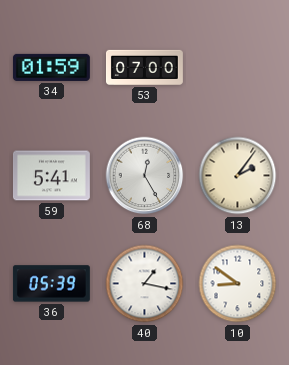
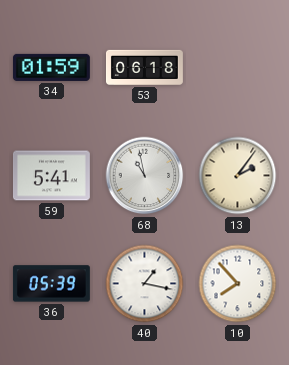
53: 07:00 -> 06:18
68: 12:25 -> 10:58
10: 8:51 -> 7:53
